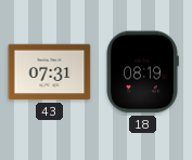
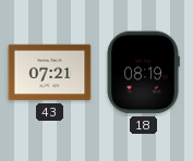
43: 07:31 -> 07:21
